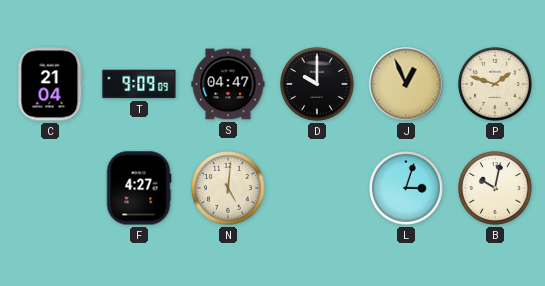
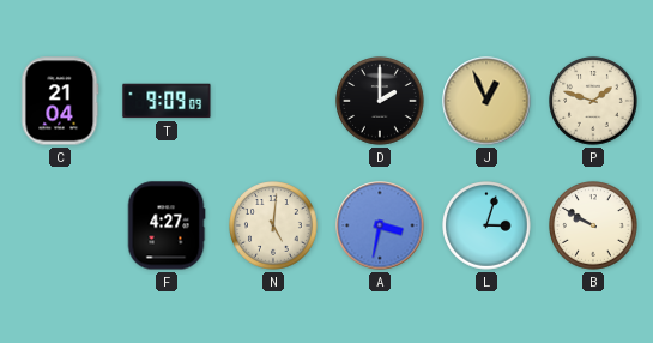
S: 04:47 -> none
D: 10:00 -> 2:00
A: none -> 3:32
B: 10:02 -> 9:50
